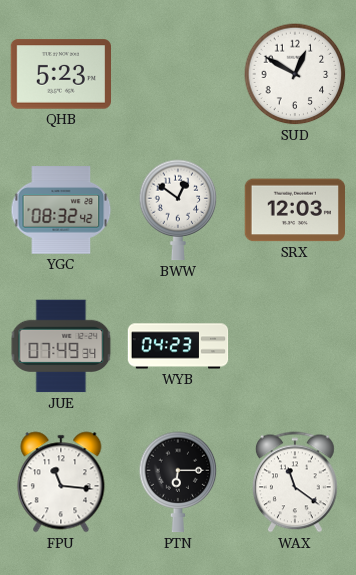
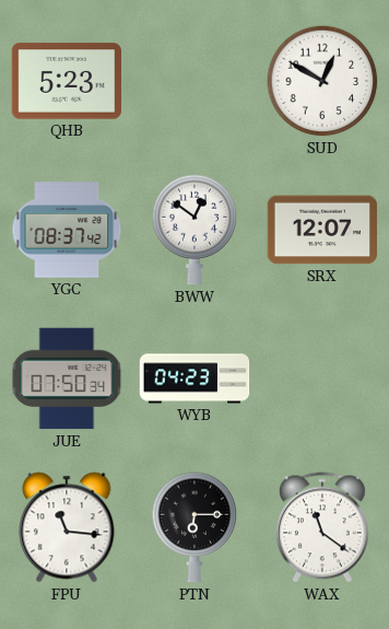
YGC: 08:32 -> 08:37
SRX: 12:03 -> 12:07
JUE: 07:49 -> 07:50
